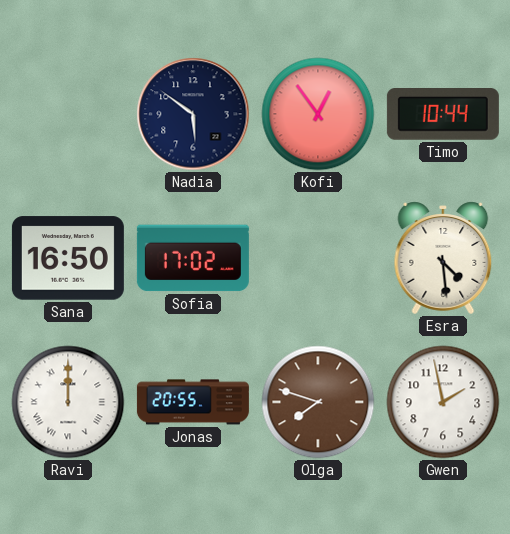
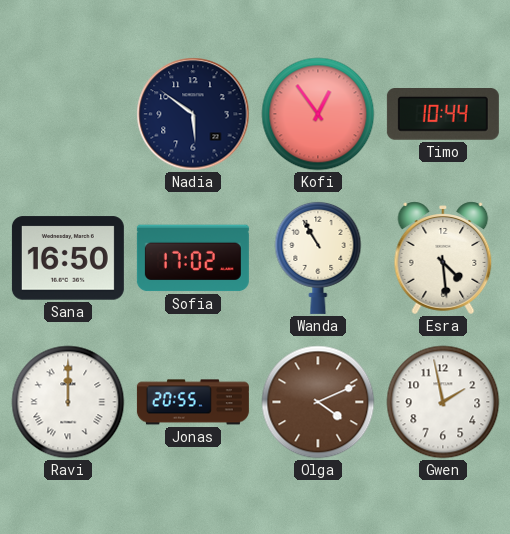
Wanda: none -> 10:55
Olga: 7:48 -> 4:11
